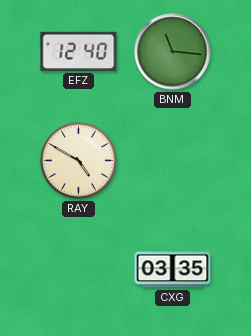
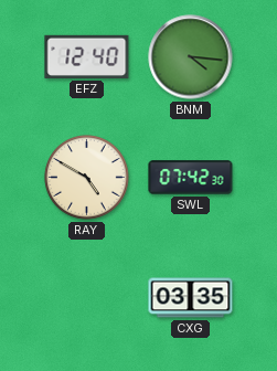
BNM: 11:16 -> 4:16
SWL: none -> 07:42
